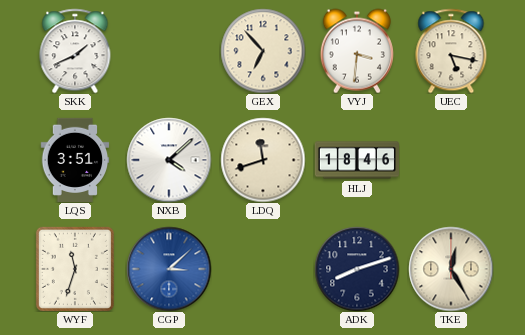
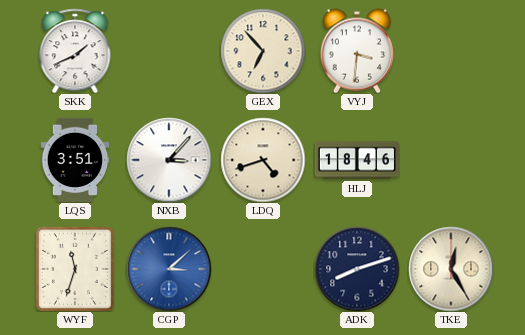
UEC: 5:17 -> none
NXB: 4:08 -> 3:07
LDQ: 11:42 -> 4:42
